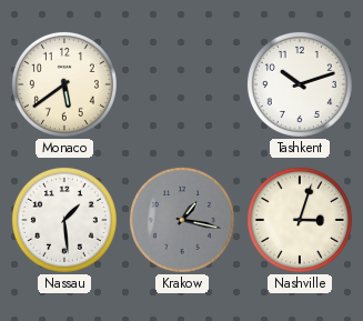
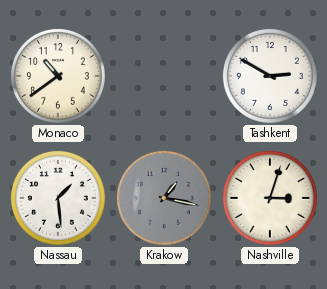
Monaco: 5:39 -> 10:39
Tashkent: 10:12 -> 2:50
